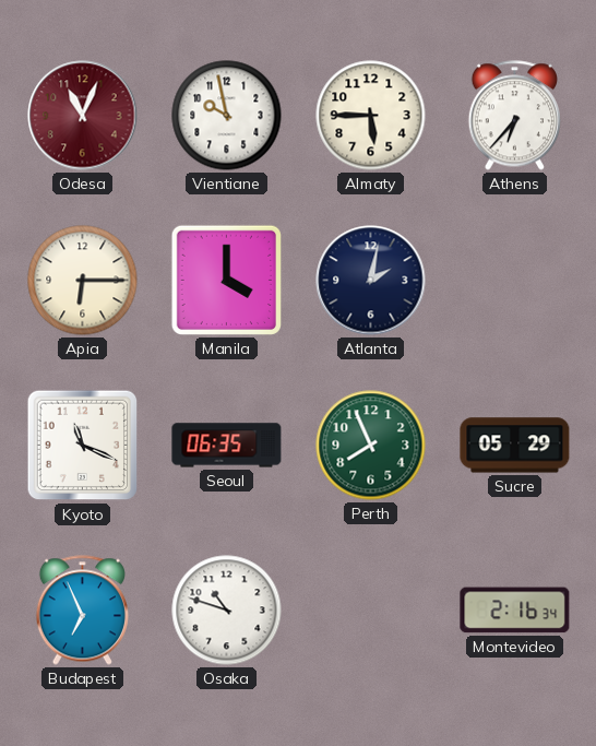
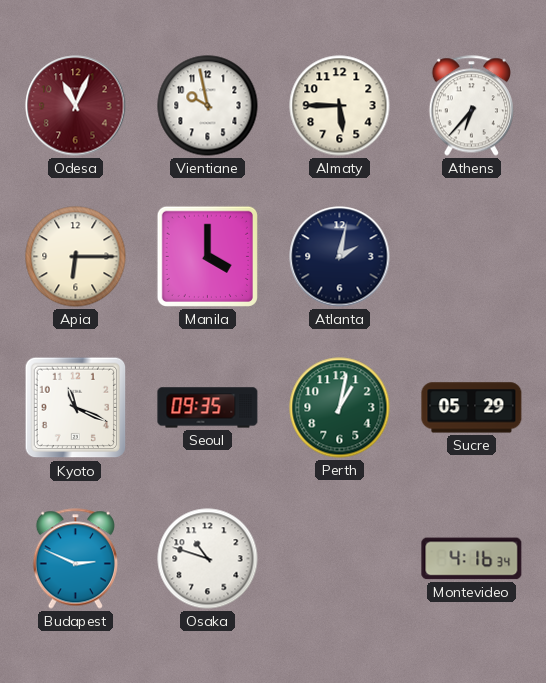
Seoul: 06:35 -> 09:35
Perth: 7:56 -> 1:02
Budapest: 6:56 -> 2:49
Montevideo: 2:16 -> 4:16
